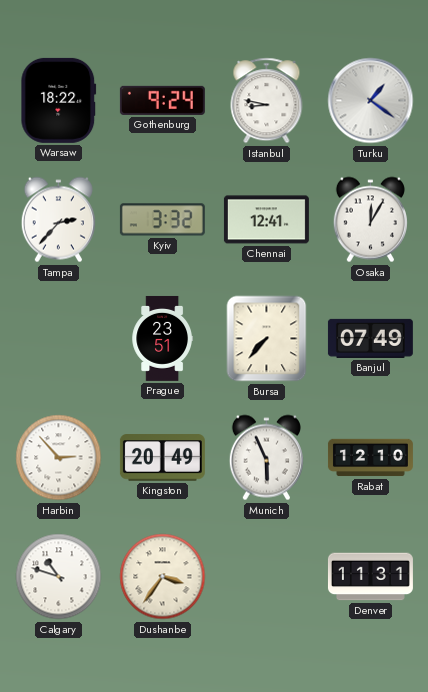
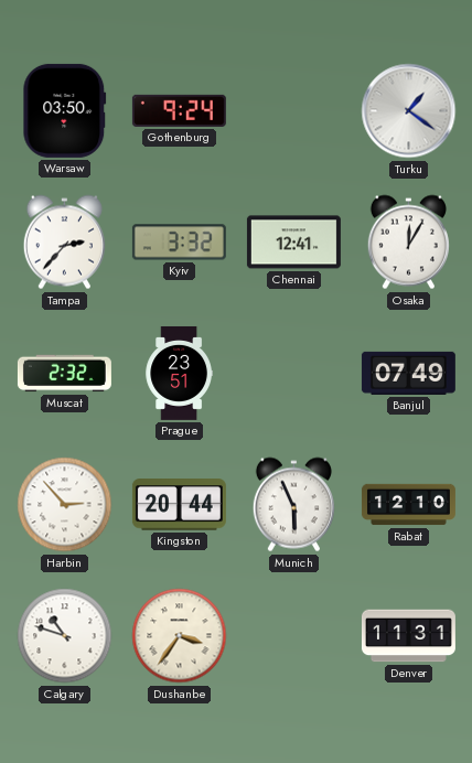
Warsaw: 18:22 -> 03:50
Istanbul: 8:47 -> none
Muscat: none -> 2:32
Bursa: 7:37 -> none
Kingston: 20:49 -> 20:44
